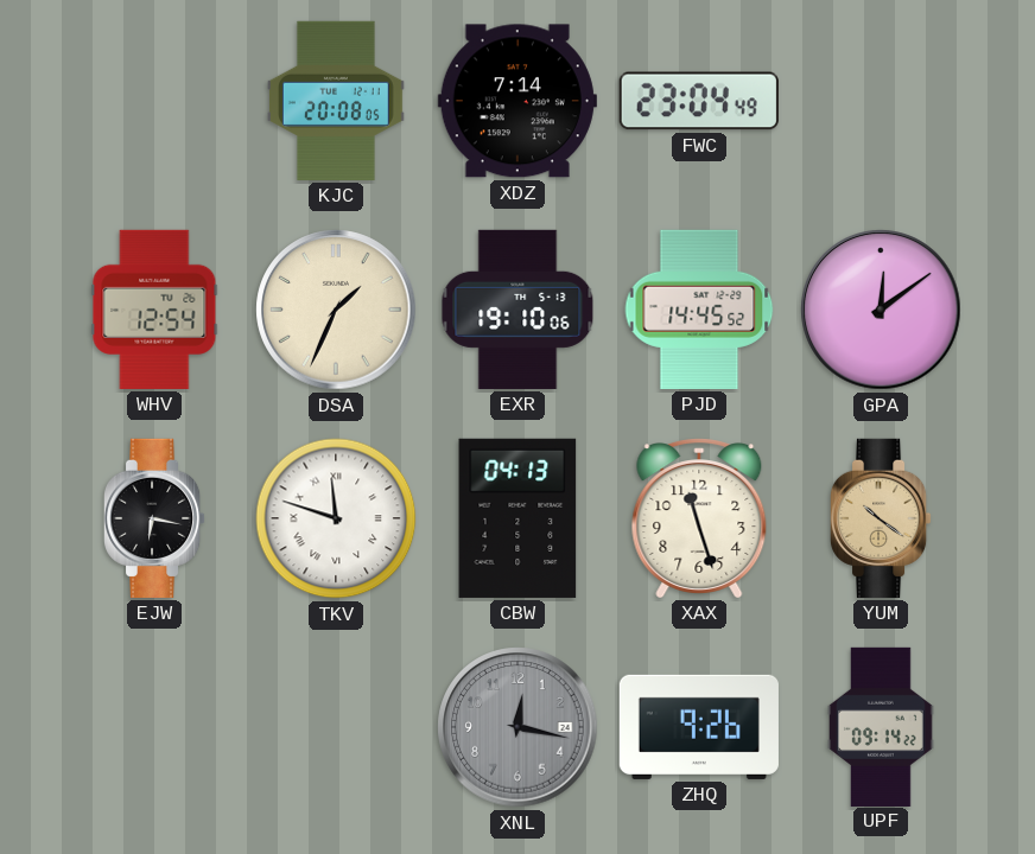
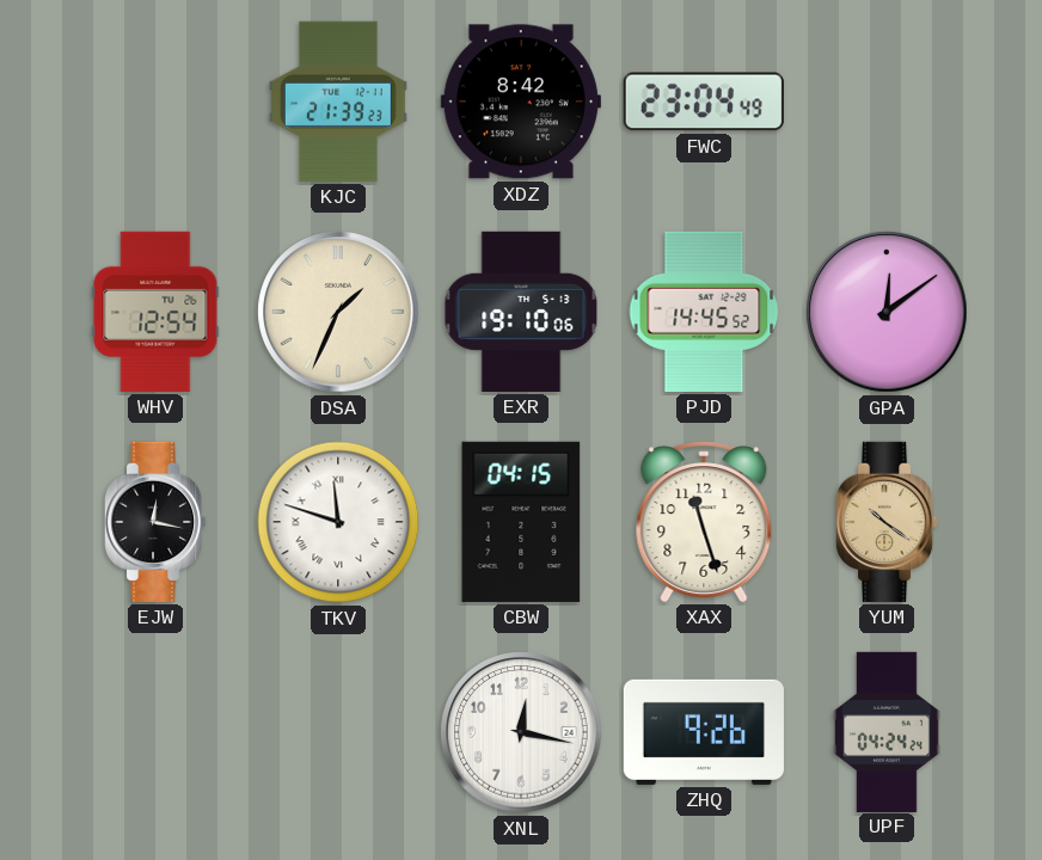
KJC: 20:08 -> 21:39
XDZ: 7:14 -> 8:42
EJW: 6:17 -> 12:17
CBW: 04:13 -> 04:15
XNL dial: grey -> white
UPF: 09:14 -> 04:24
